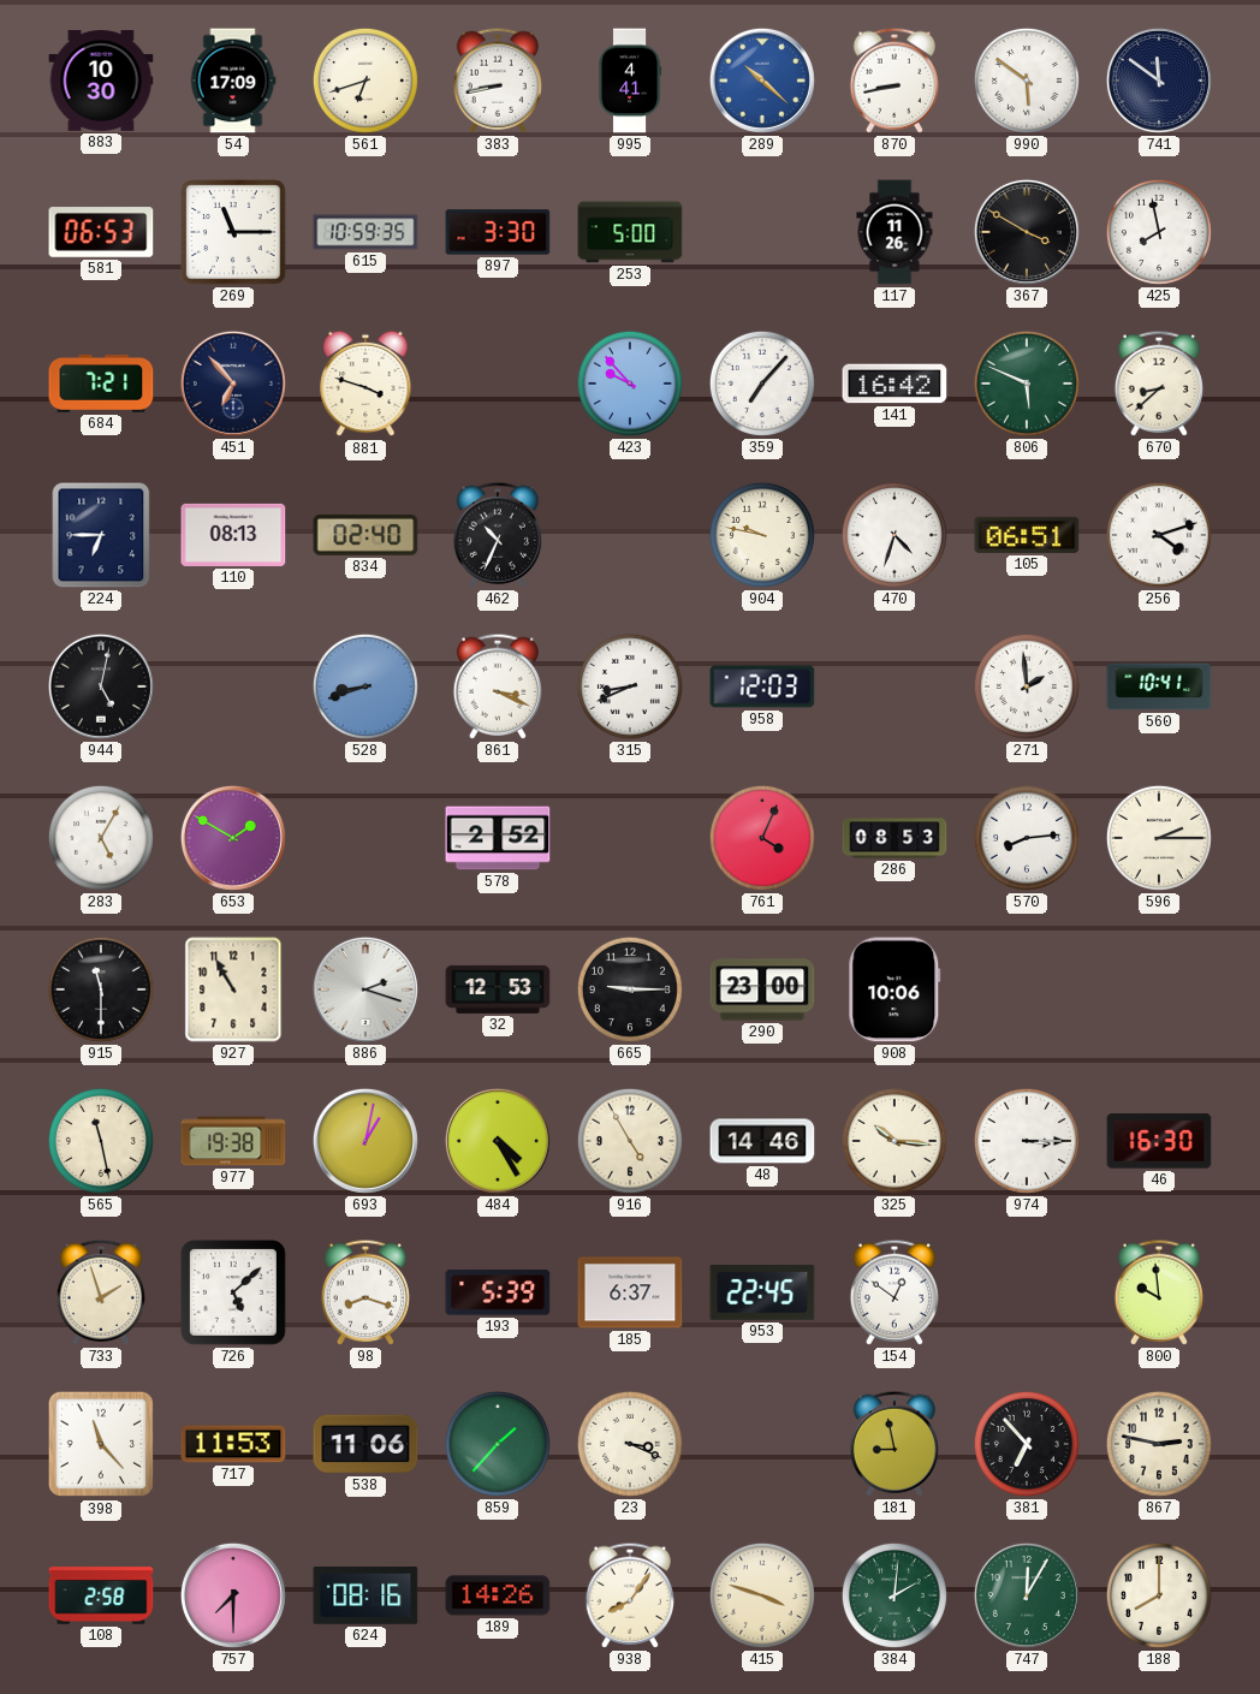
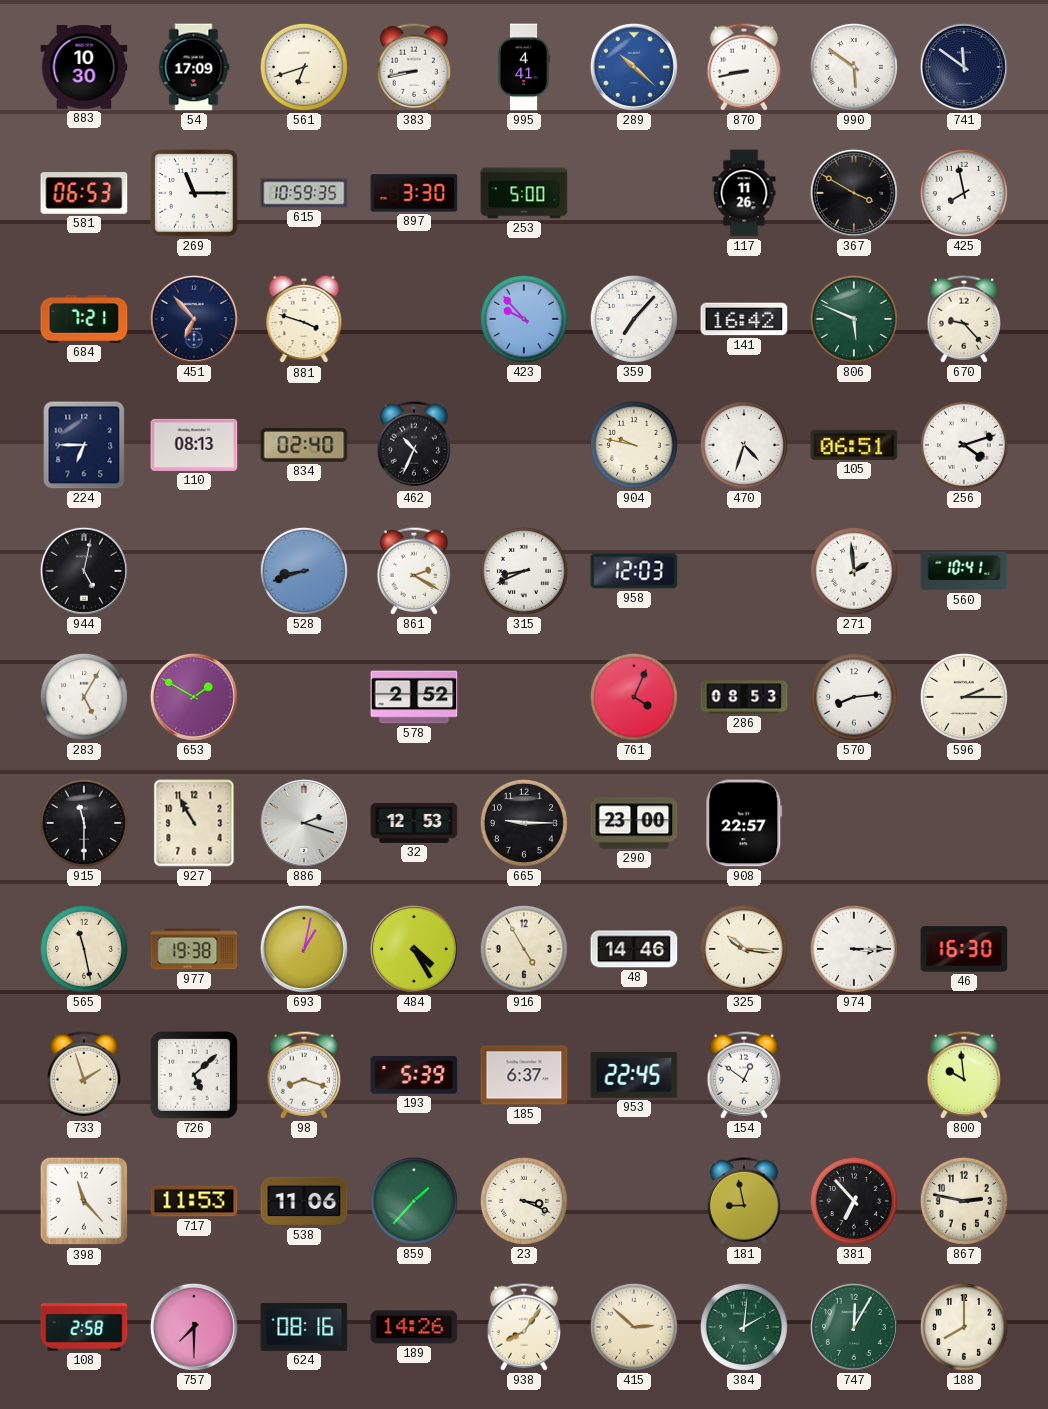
670: 8:38 -> 9:23
861: 3:19 -> 2:20
908: 10:06 -> 22:57
415: 3:48 -> 2:52
